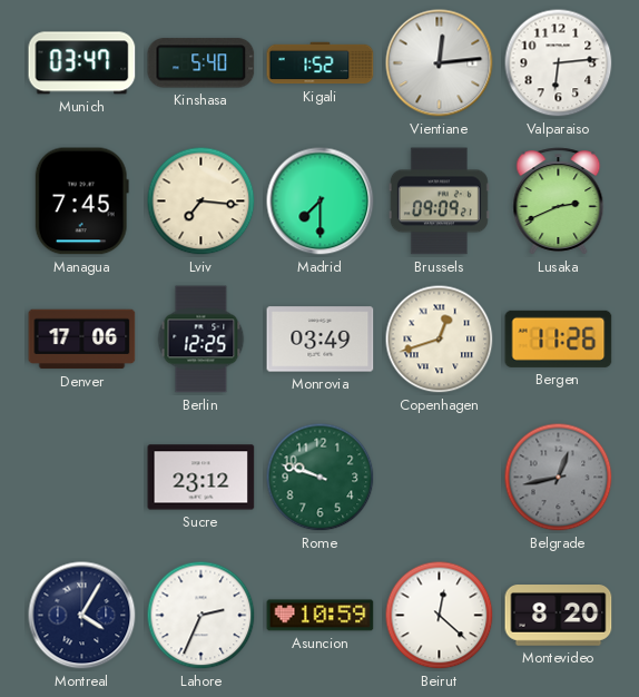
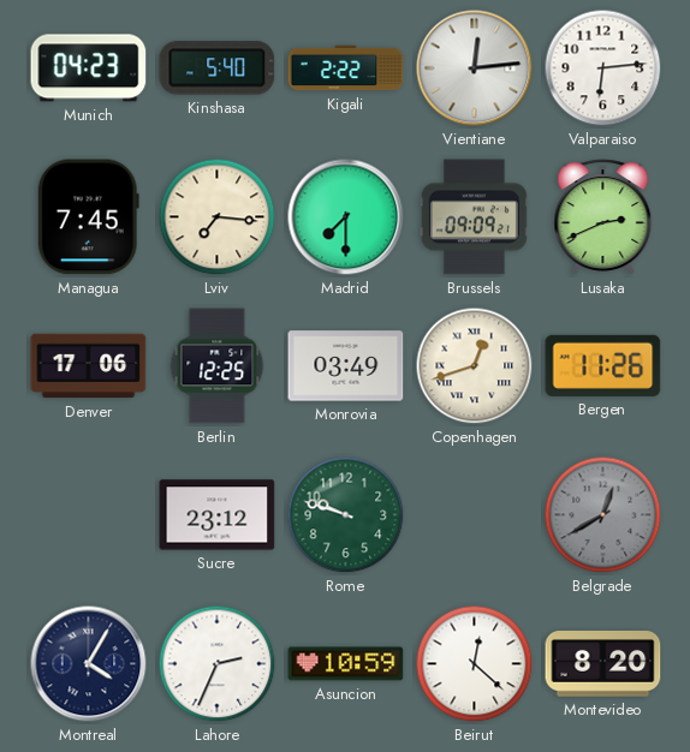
Munich: 03:47 -> 04:23
Kigali: 1:52 -> 2:22
Belgrade: 12:43 -> 12:40
